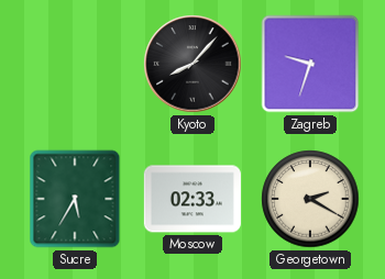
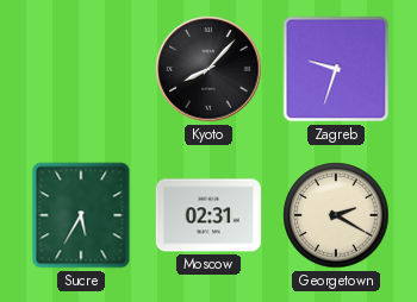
Moscow: 02:33 -> 02:31
